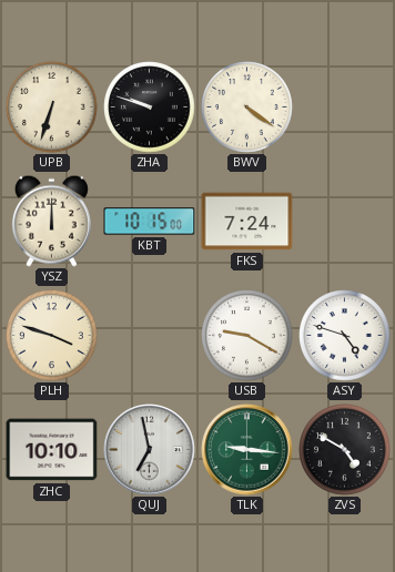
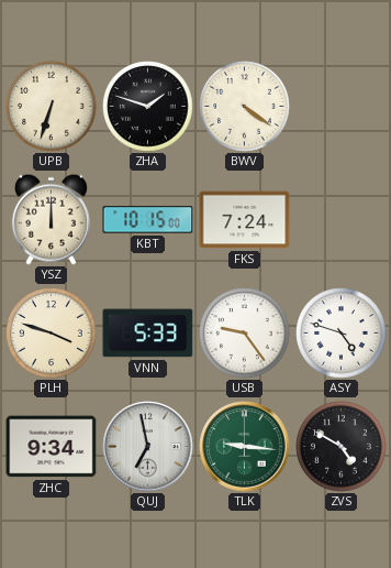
ZHA: 9:48 -> 1:48
VNN: none -> 5:33
USB: 9:20 -> 9:24
ZHC: 10:10 -> 9:34
